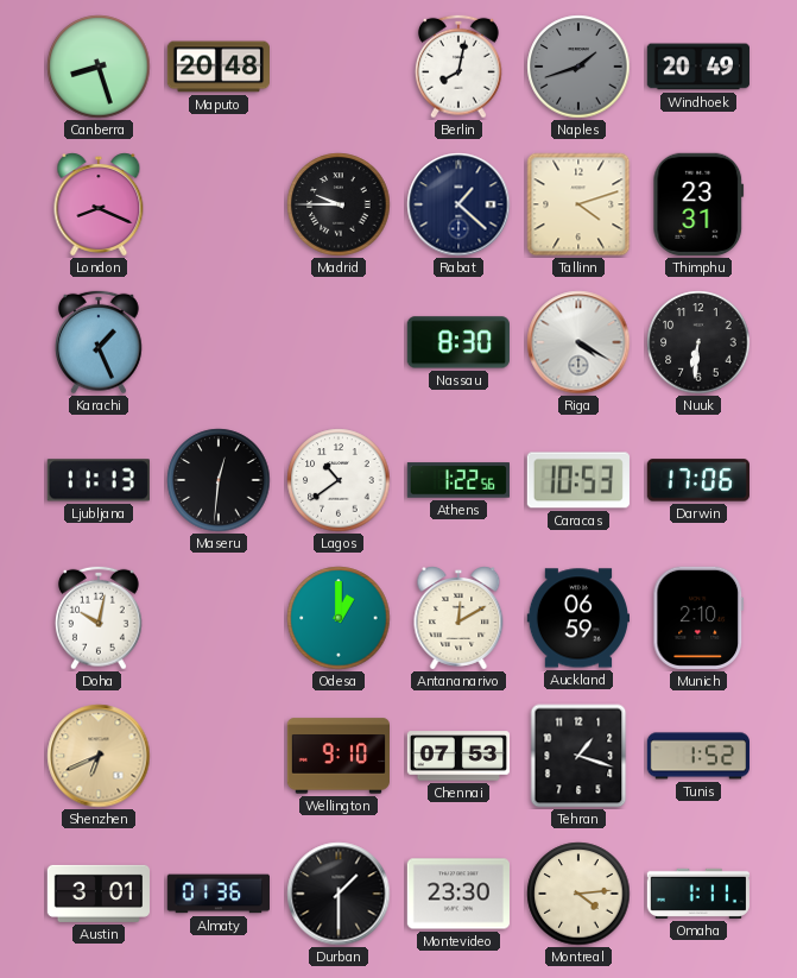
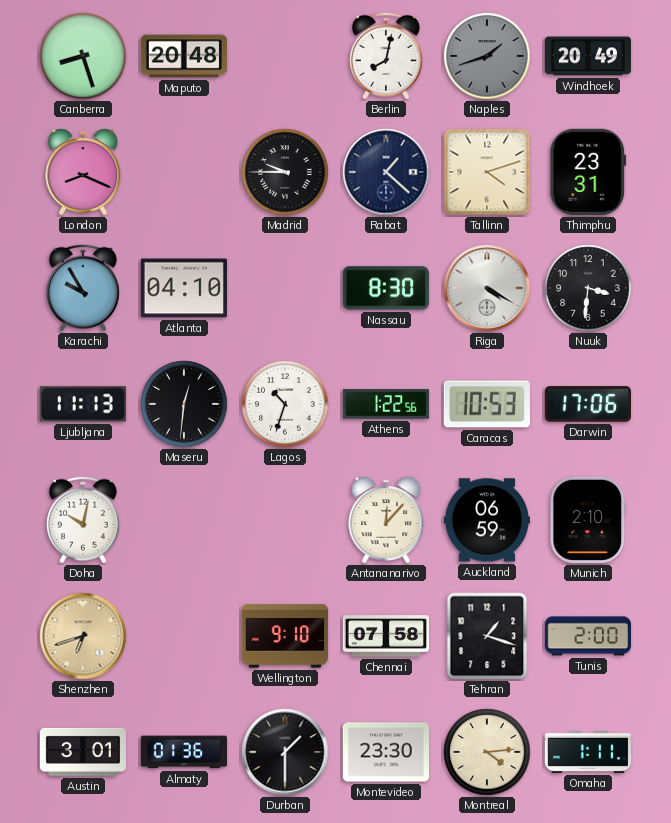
Karachi: 1:26 -> 9:55
Atlanta: none -> 04:10
Nuuk: 6:31 -> 3:31
Lagos: 10:39 -> 10:33
Odesa: 1:00 -> none
Antananarivo: 12:10 -> 12:07
Shenzhen: 6:41 -> 6:42
Chennai: 07:53 -> 07:58
Tunis: 1:52 -> 2:00
